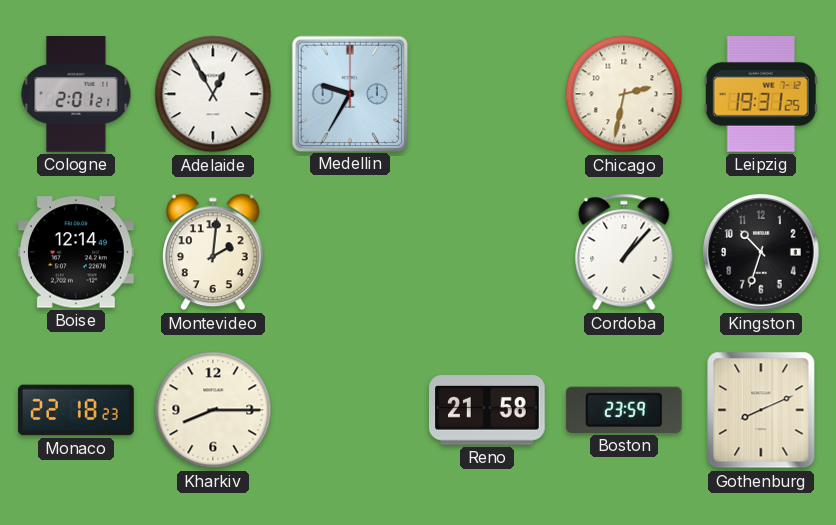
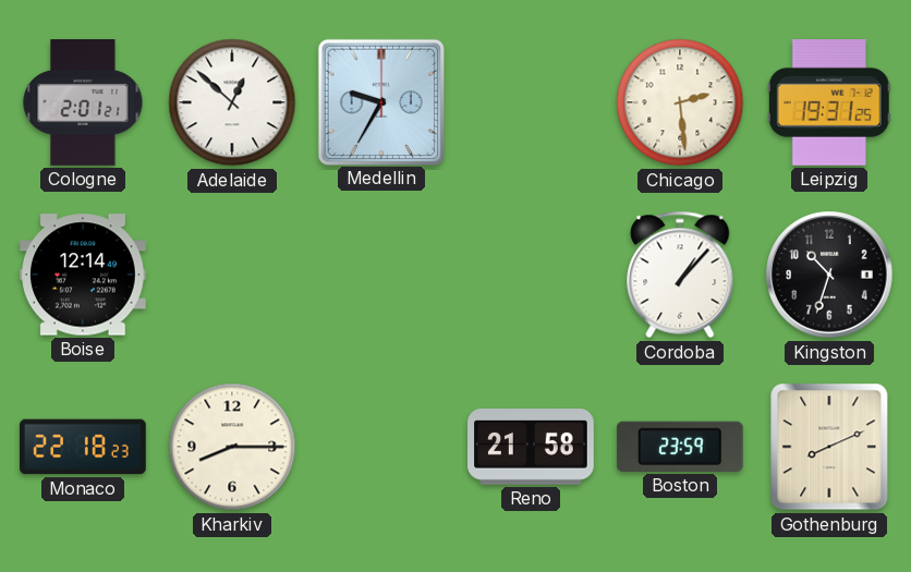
Adelaide: 12:55 -> 12:52
Chicago: 2:32 -> 2:29
Montevideo: 2:01 -> none
